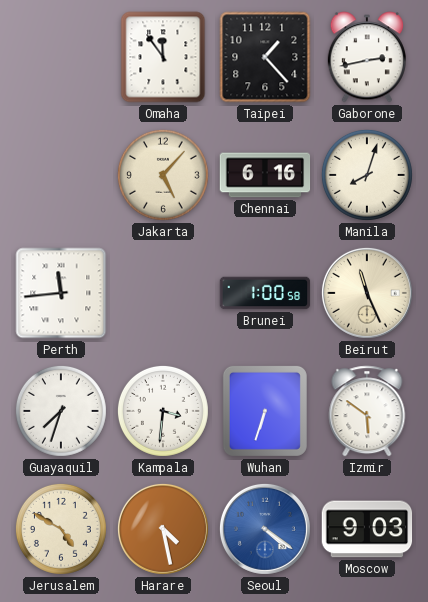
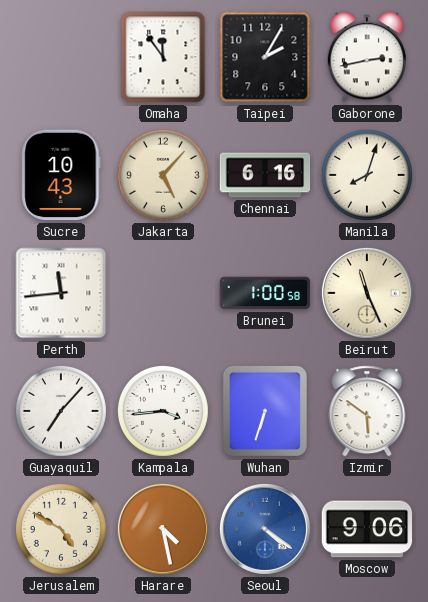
Taipei: 1:23 -> 2:05
Sucre: none -> 10:43
Guayaquil: 7:33 -> 7:07
Kampala: 3:31 -> 3:44
Moscow: 9:03 -> 9:06
